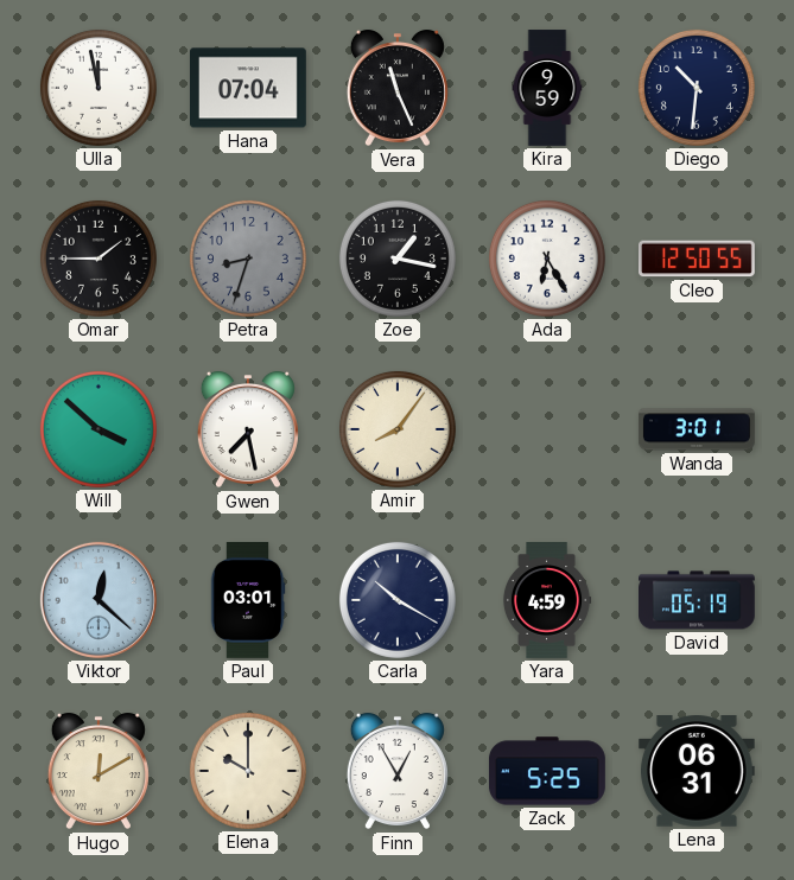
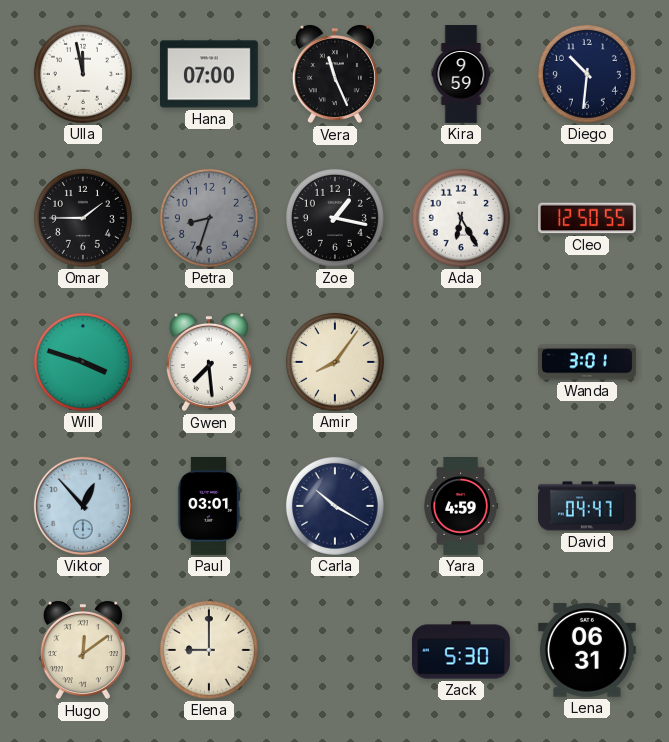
Hana: 07:04 -> 07:00
Will: 3:52 -> 3:48
Gwen: 7:28 -> 7:29
Viktor: 12:22 -> 12:53
David: 05:19 -> 04:47
Hugo: 12:10 -> 12:09
Elena: 10:00 -> 9:00
Finn: 12:55 -> none
Zack: 5:25 -> 5:30
